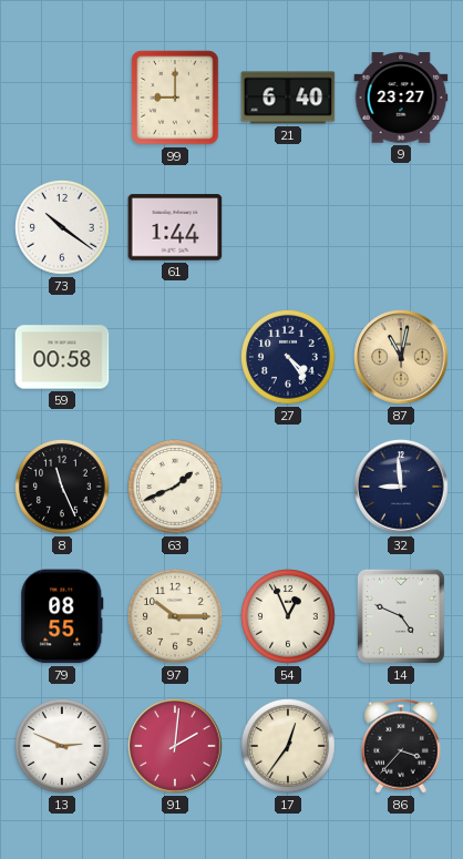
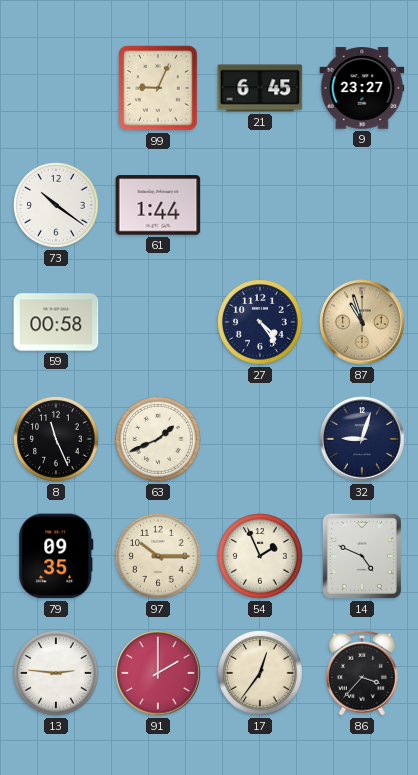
99: 9:00 -> 9:04
21: 6:40 -> 6:45
87: 11:02 -> 10:57
32: 8:59 -> 9:03
79: 08:55 -> 09:35
54: 12:56 -> 1:56
13: 2:49 -> 2:46
91: 2:01 -> 2:00
